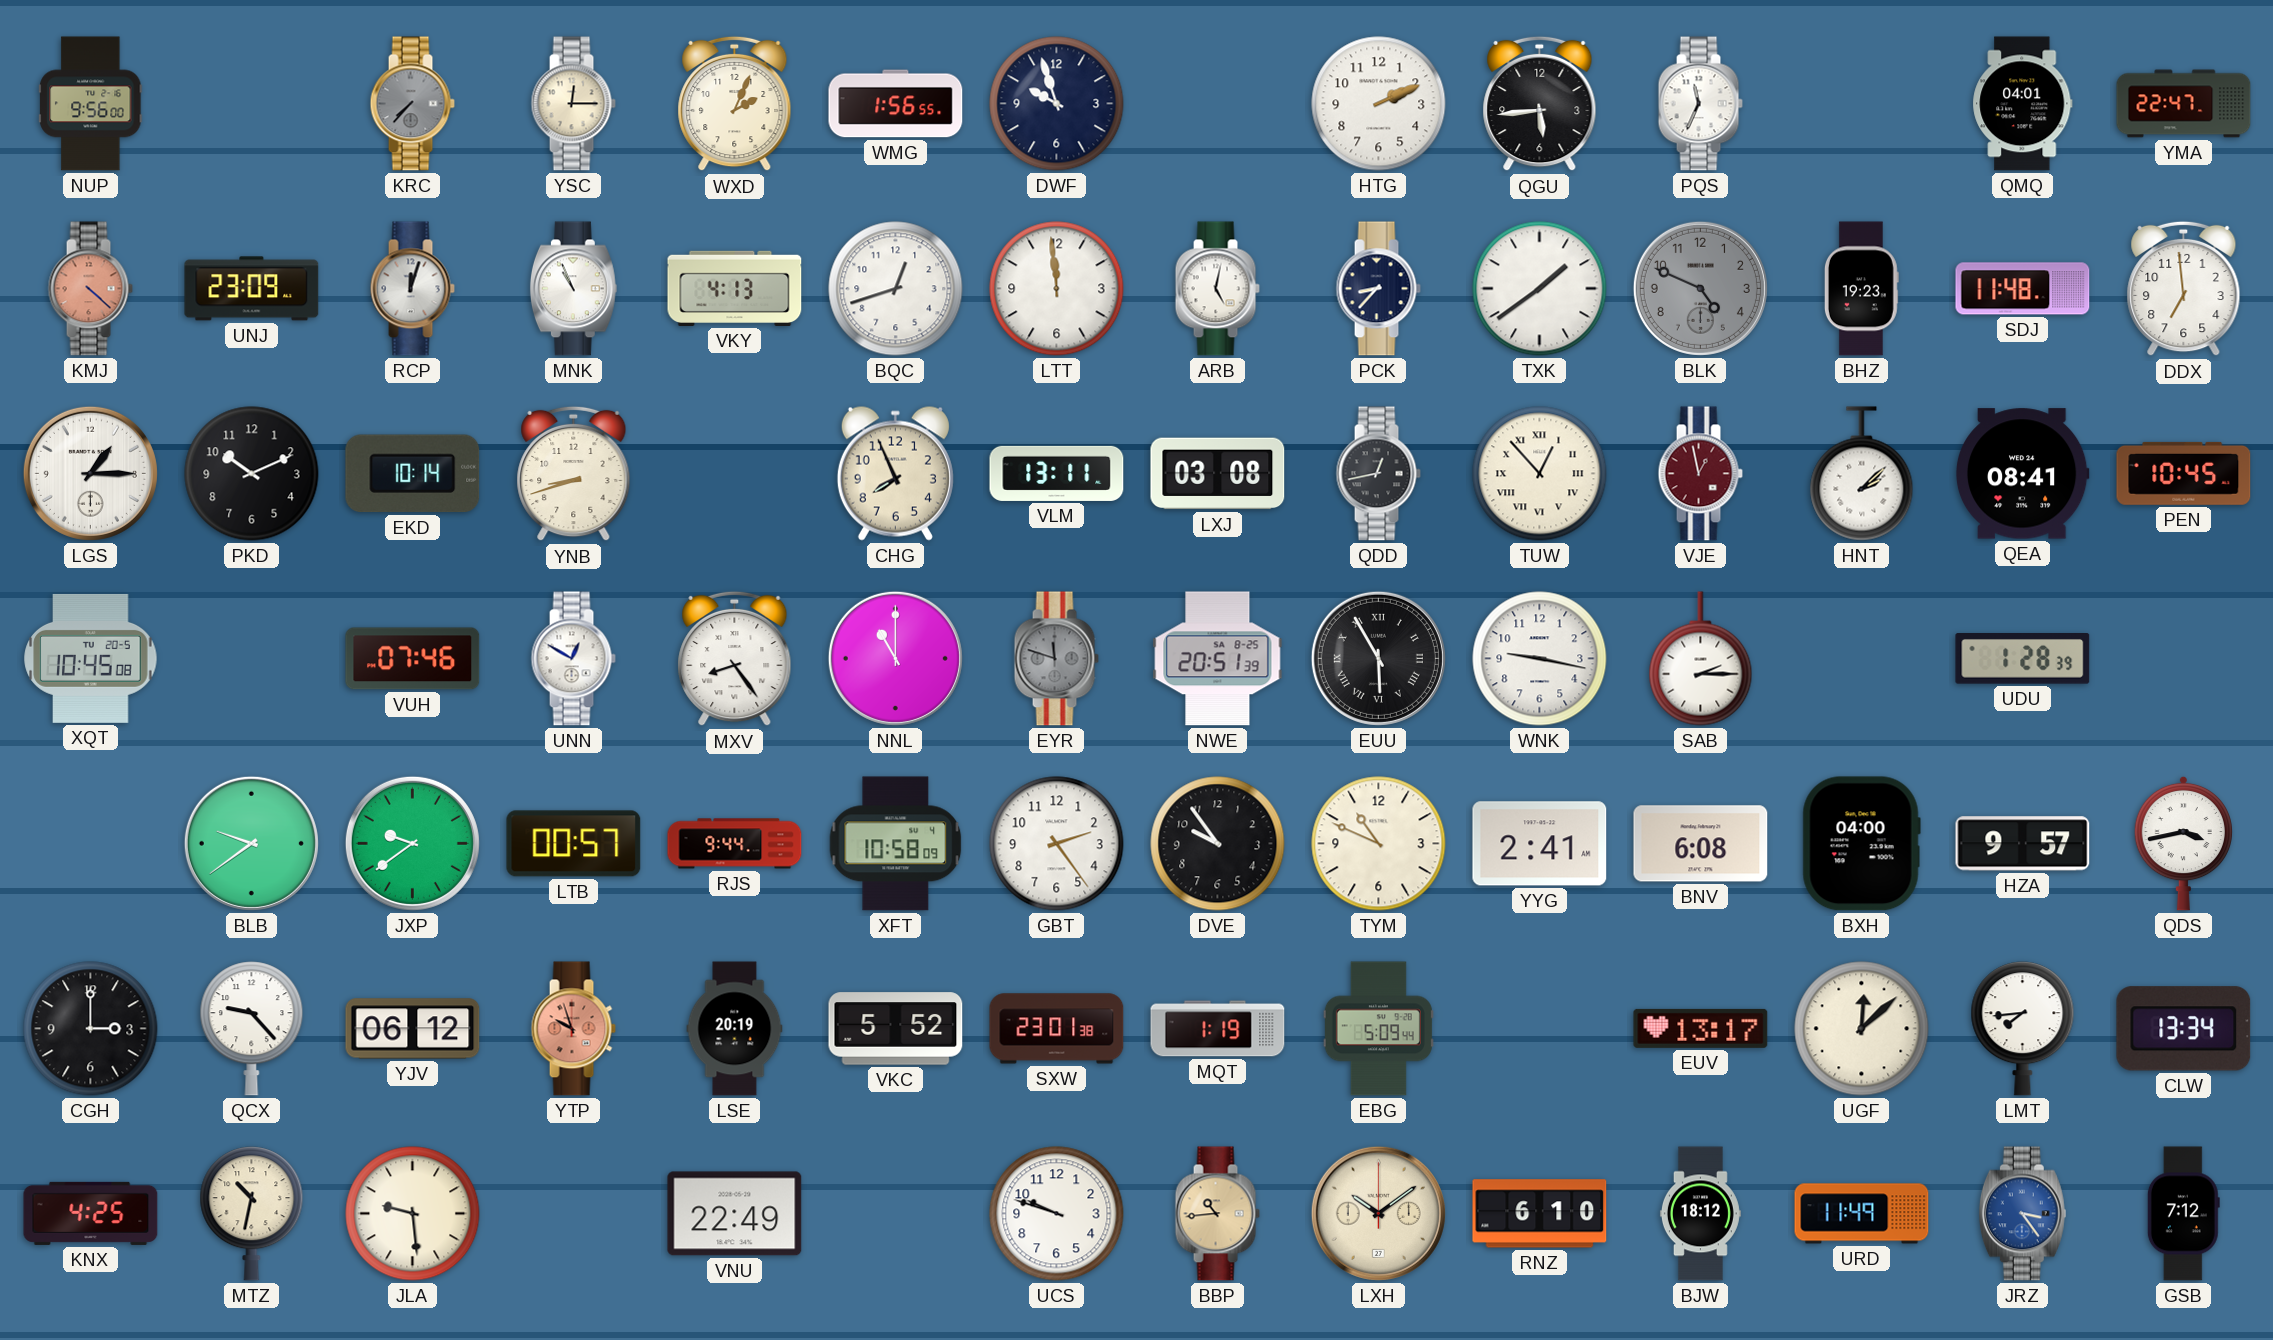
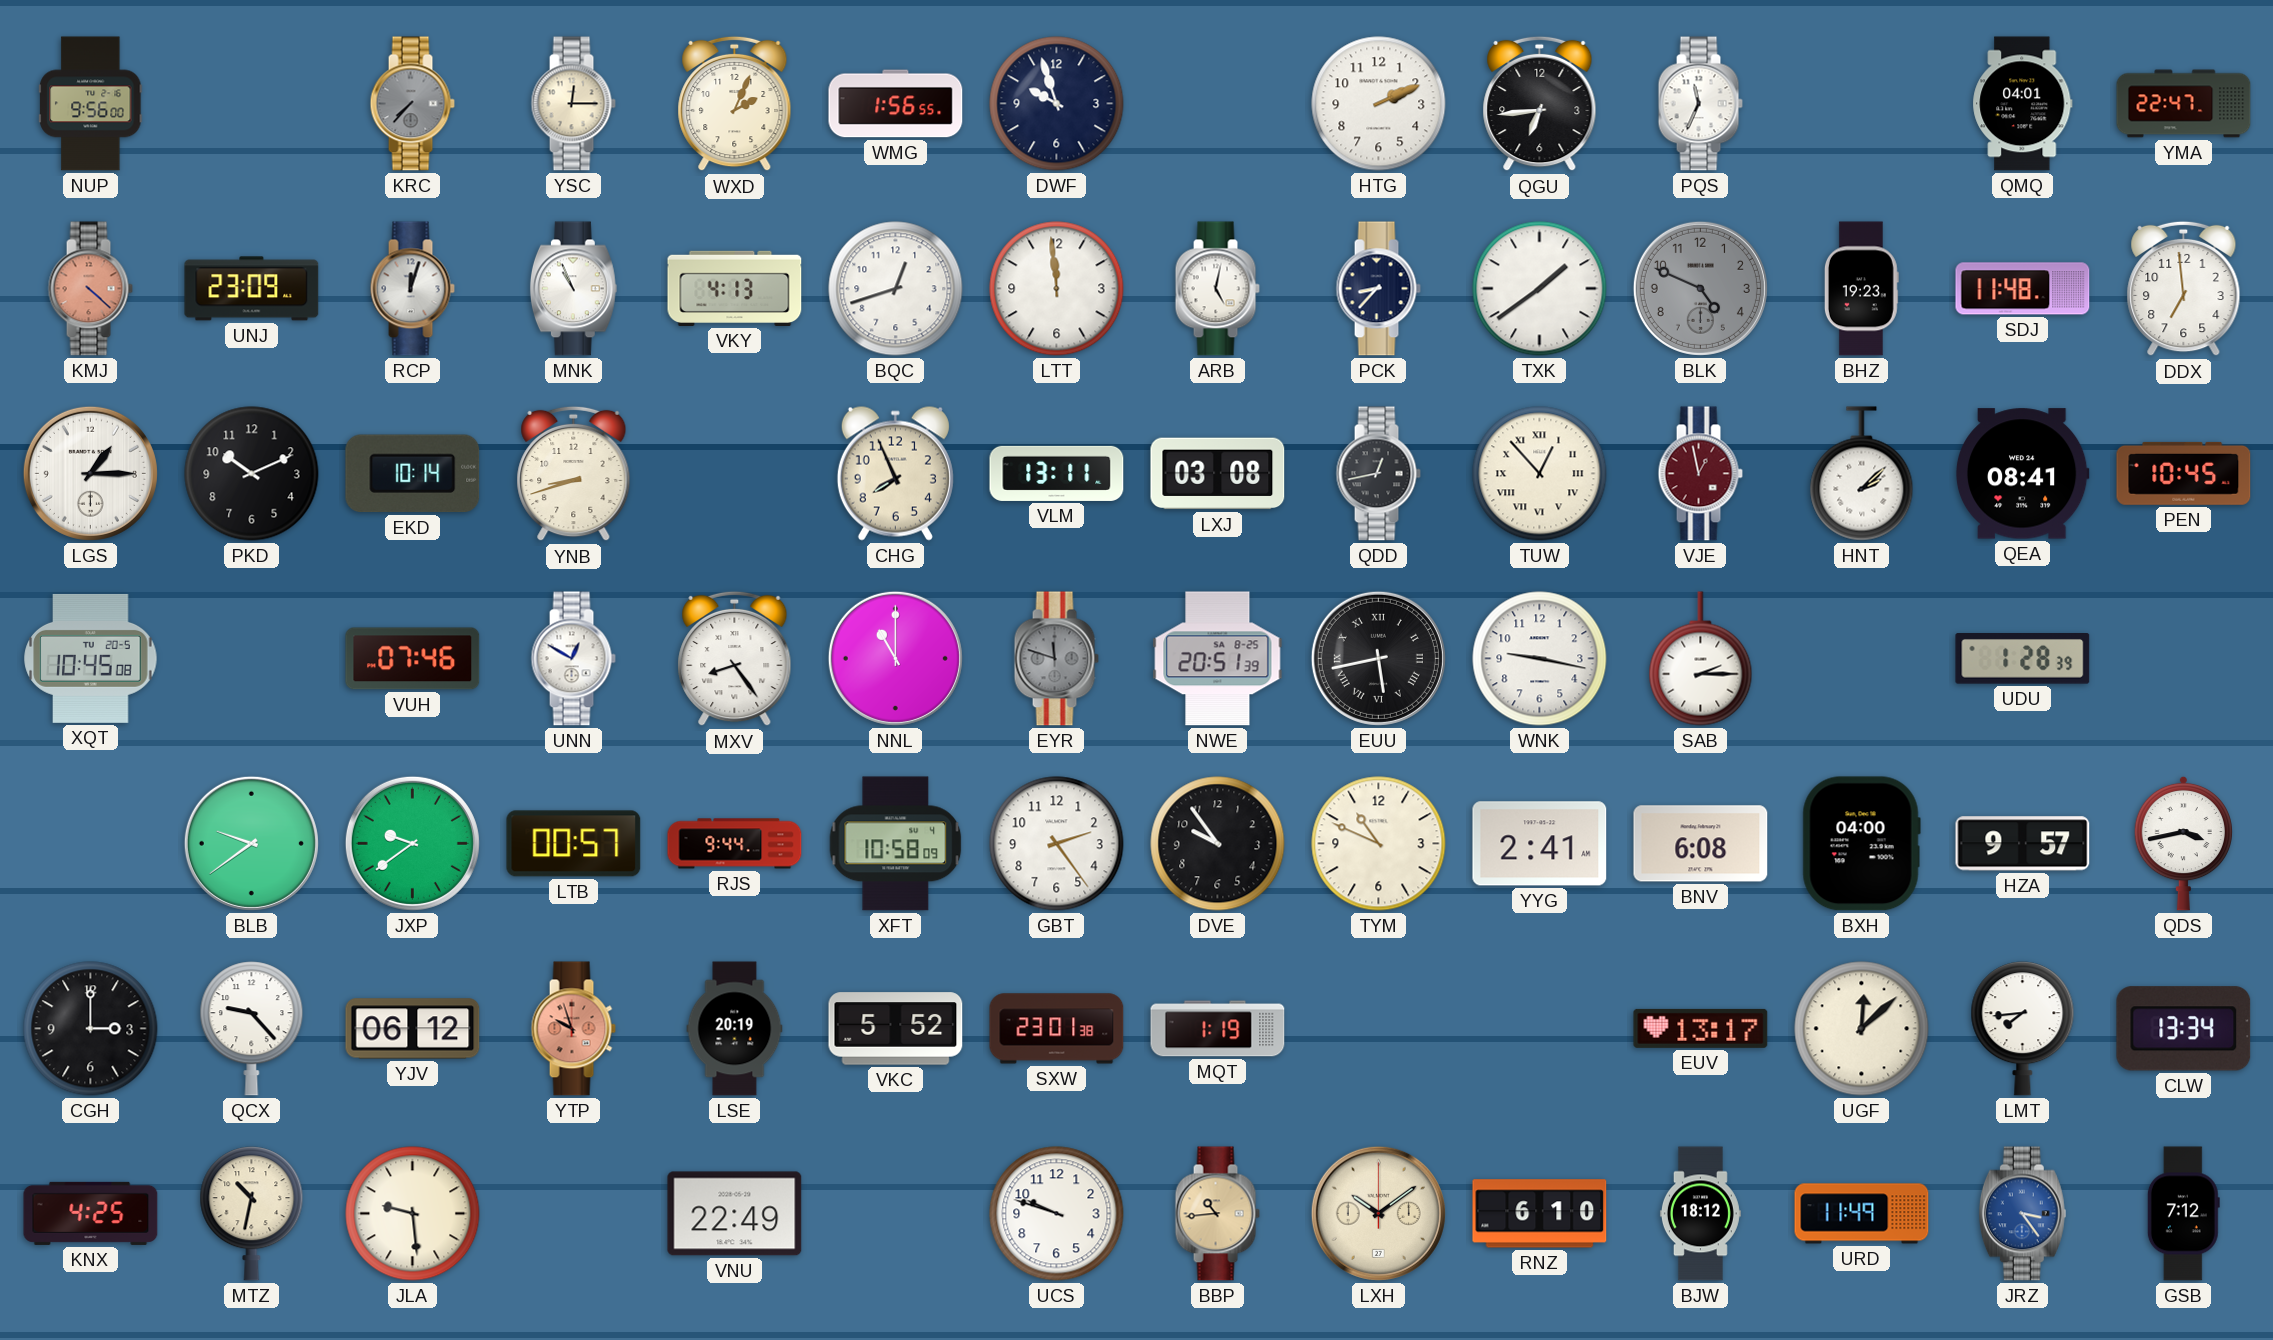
QGU: 5:44 -> 6:44
EUU: 5:55 -> 5:43
EBG: 5:09 -> none
